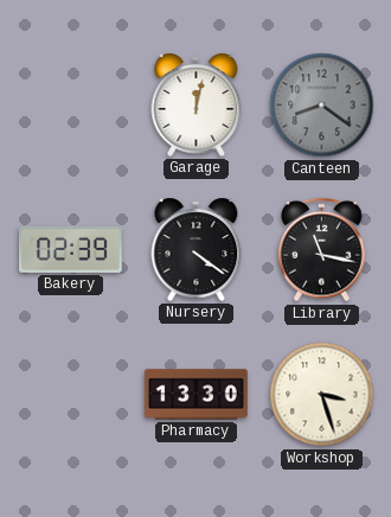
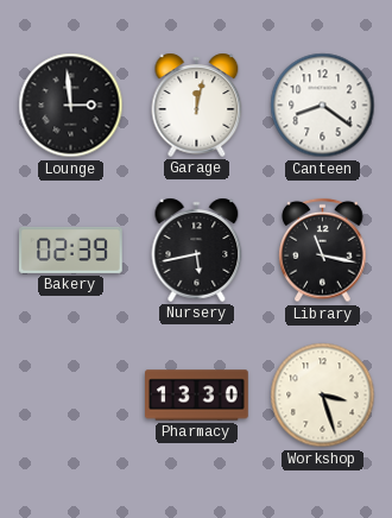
Lounge: none -> 2:59
Canteen dial: grey -> white
Nursery: 4:21 -> 5:43
